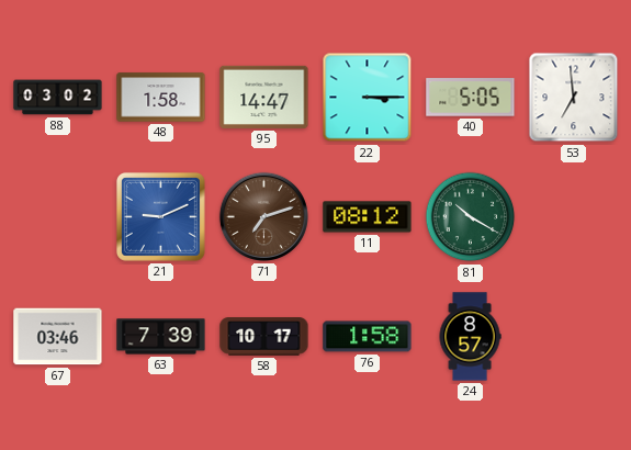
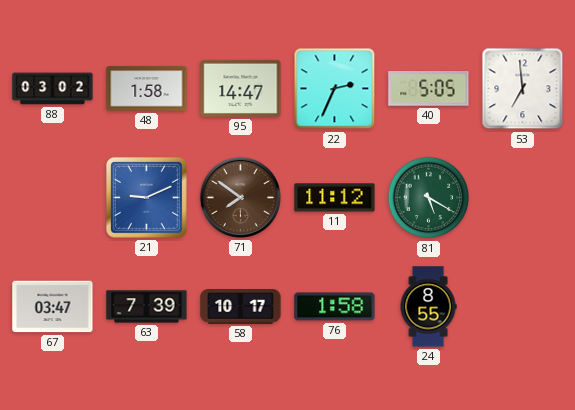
22: 3:15 -> 2:34
71: 7:12 -> 7:51
11: 08:12 -> 11:12
81: 10:20 -> 5:20
67: 03:46 -> 03:47
24: 8:57 -> 8:55
